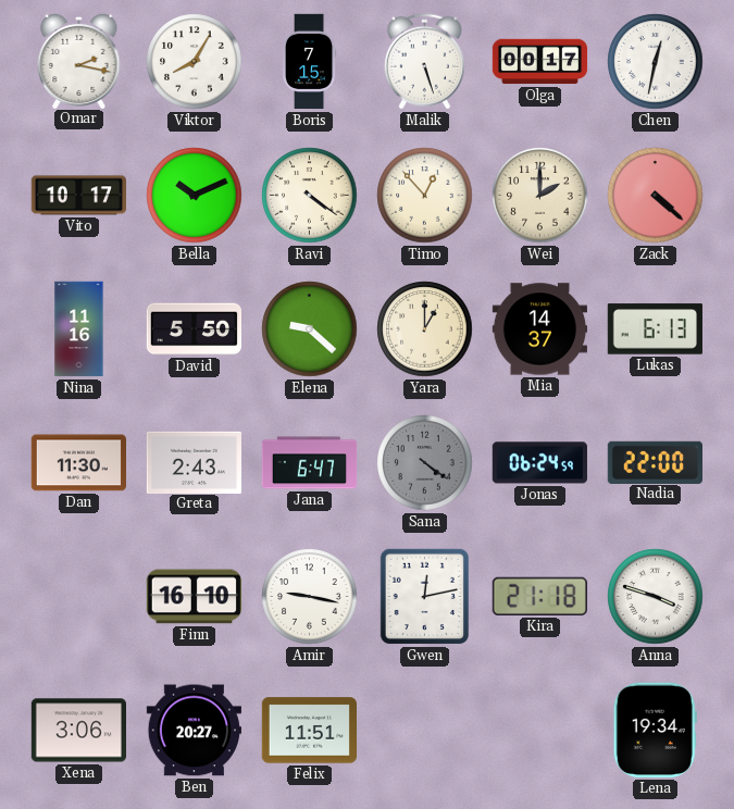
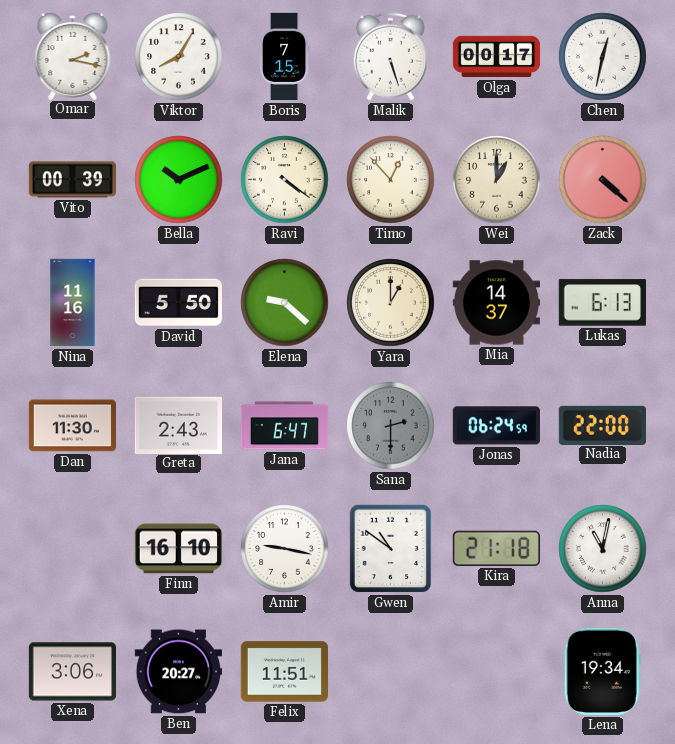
Vito: 10:17 -> 00:39
Wei: 2:00 -> 1:00
Sana: 4:21 -> 2:30
Gwen: 12:13 -> 10:51
Anna: 3:48 -> 11:02
